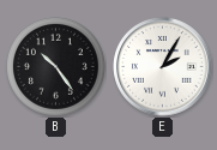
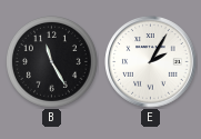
B: 10:24 -> 11:25
